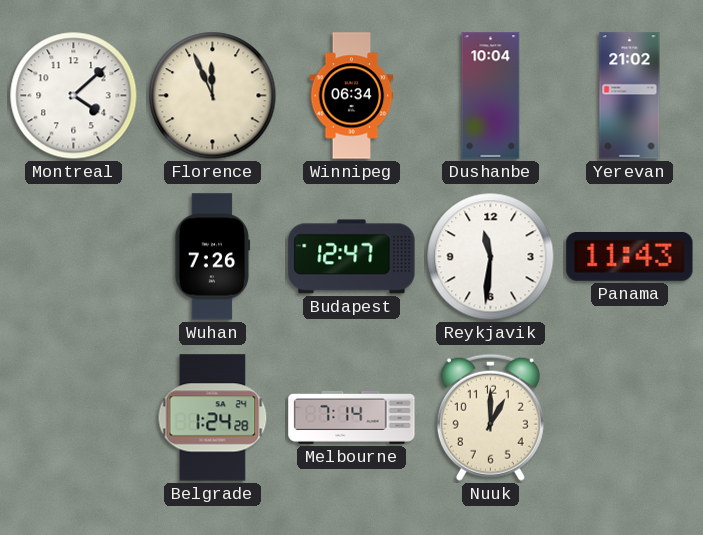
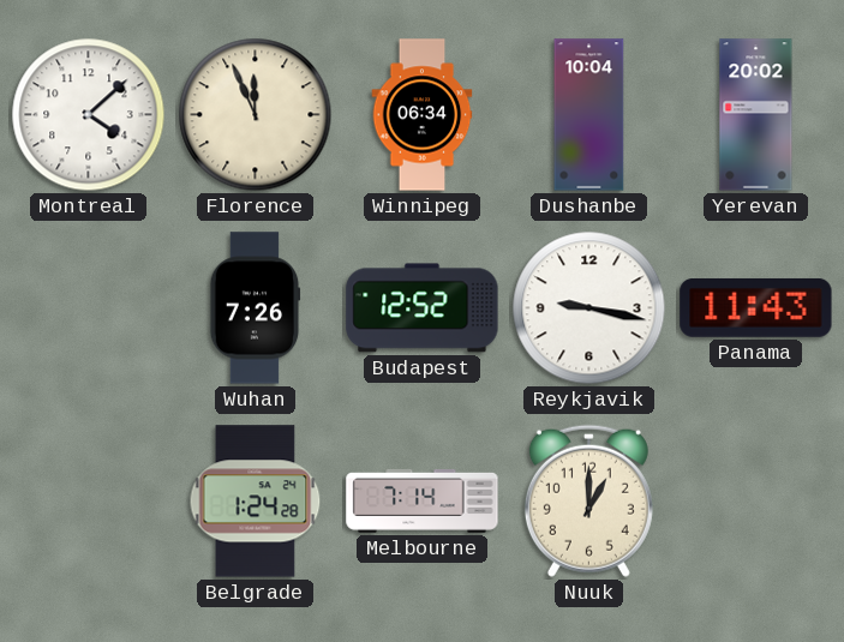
Yerevan: 21:02 -> 20:02
Budapest: 12:47 -> 12:52
Reykjavik: 11:31 -> 9:17
